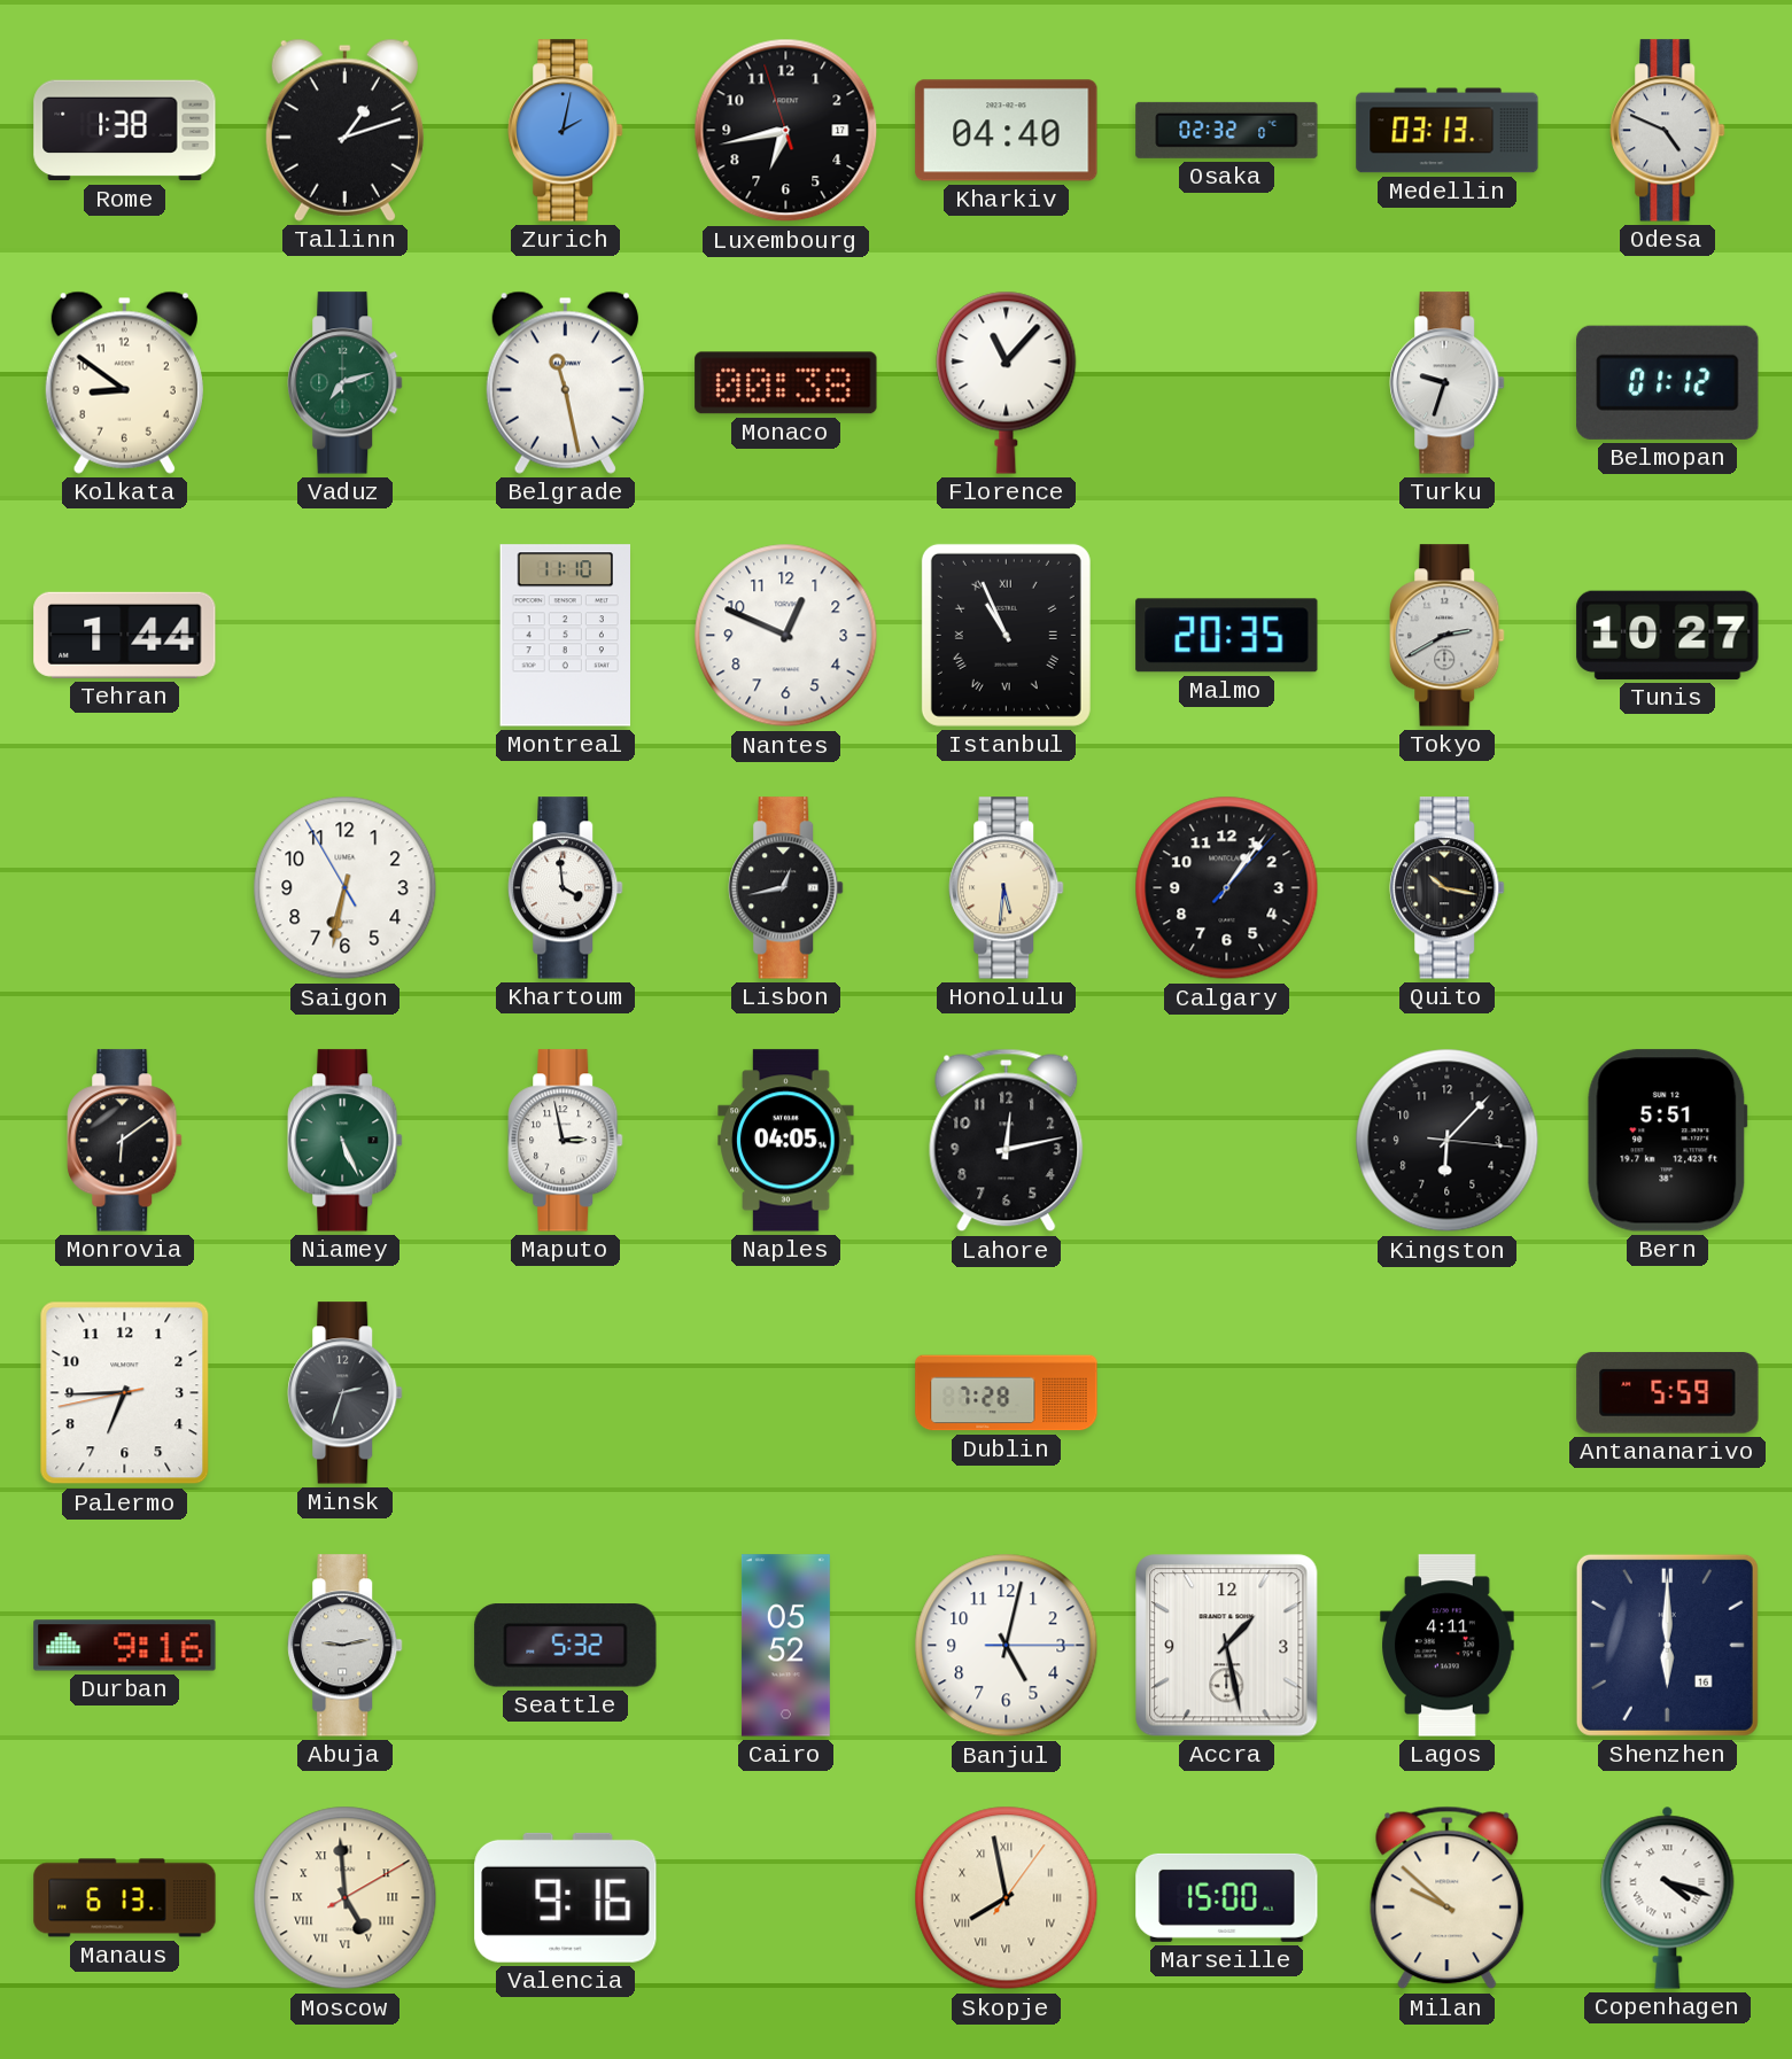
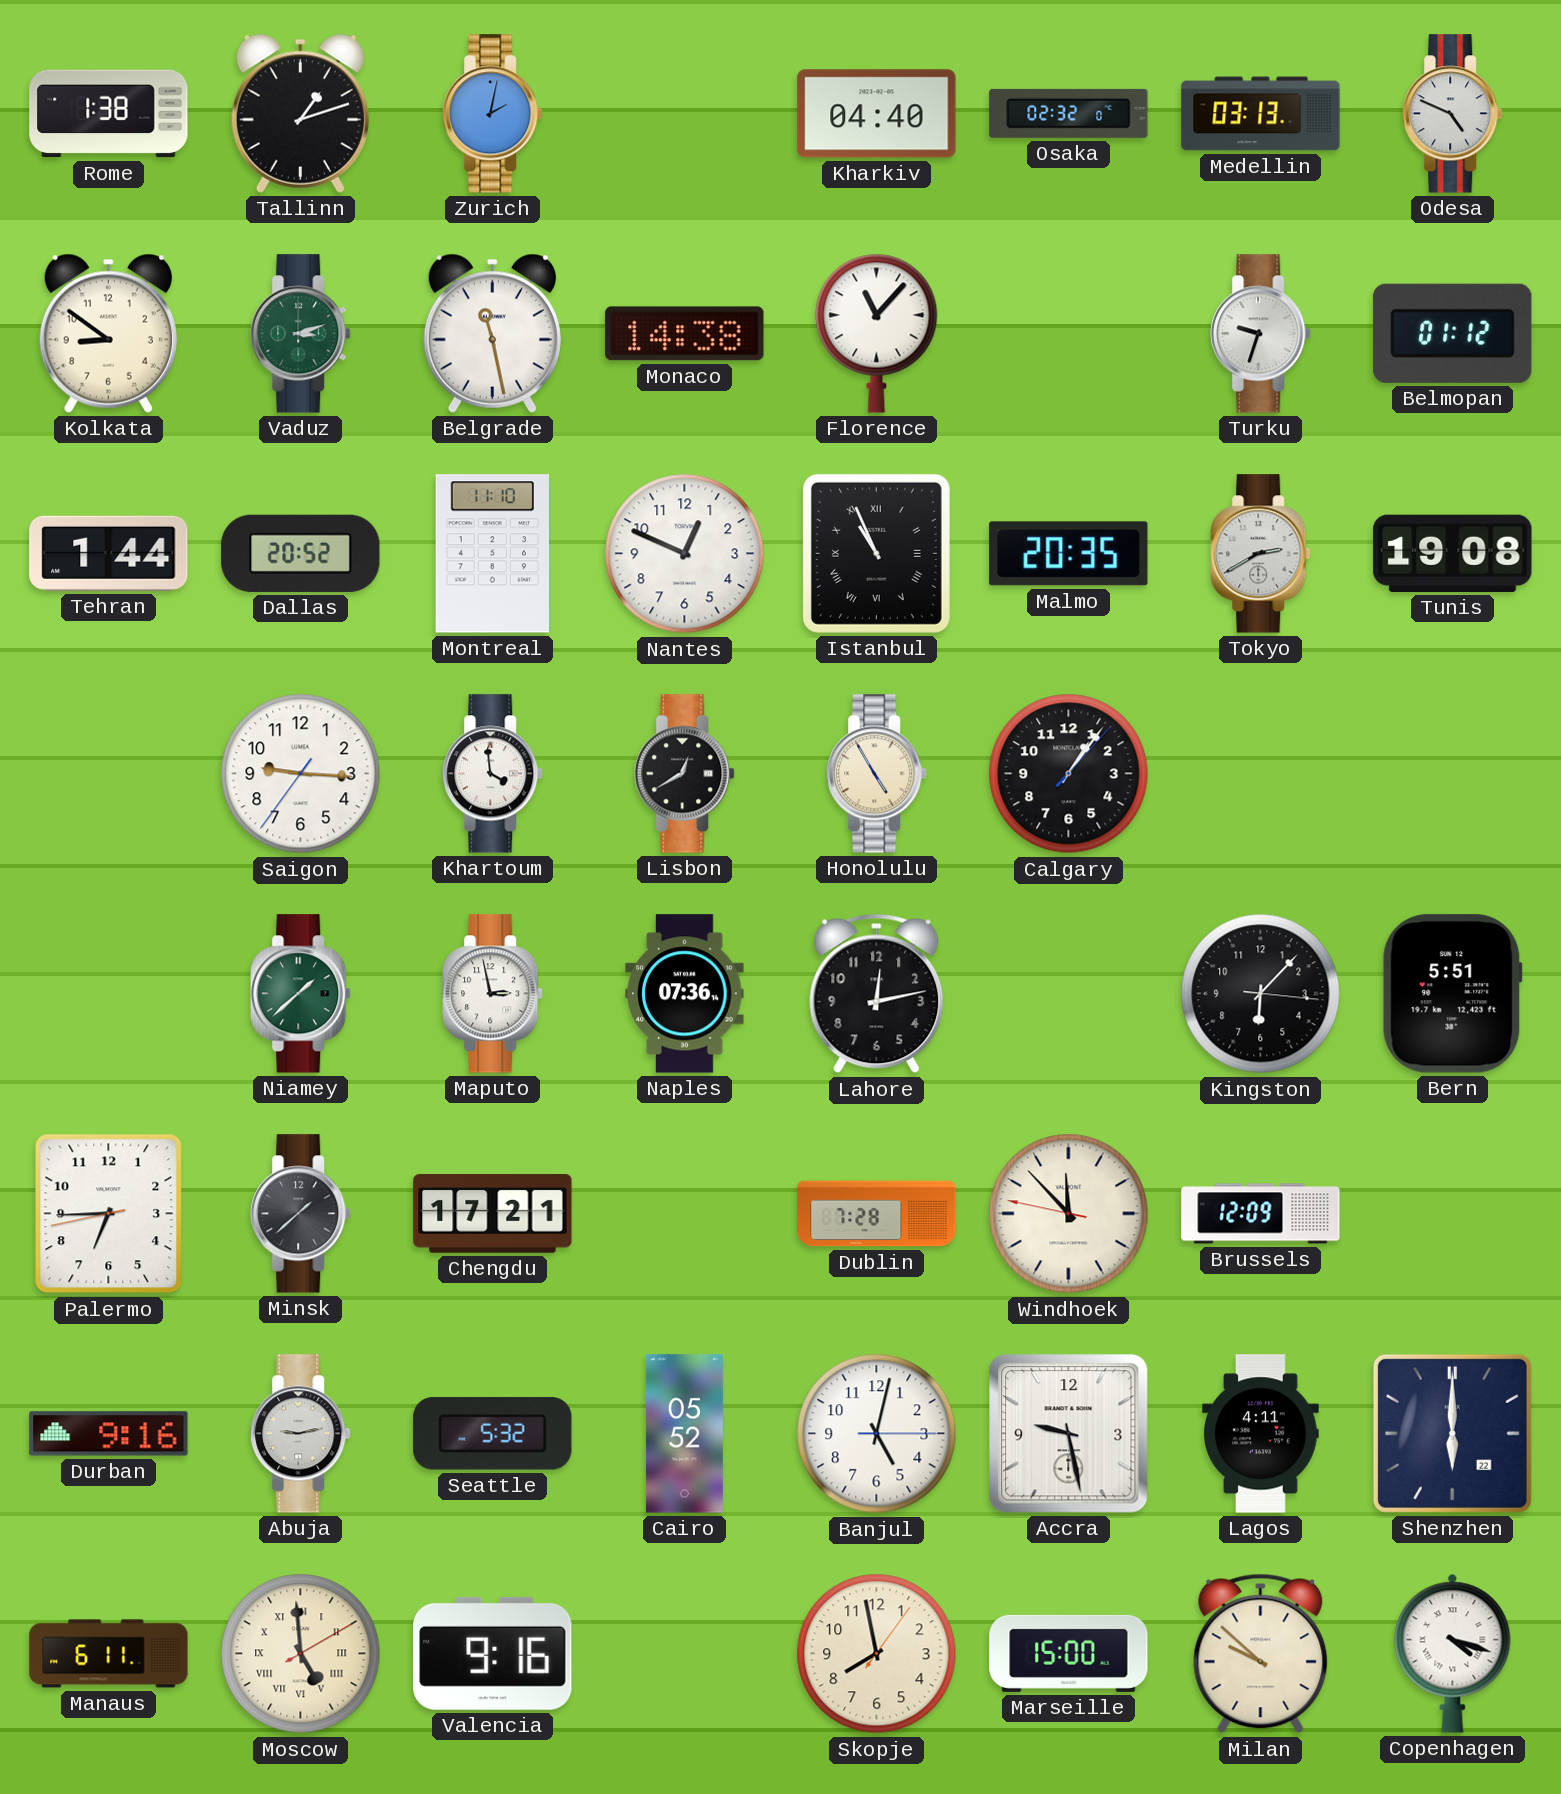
Luxembourg: 6:42 -> none
Vaduz: 7:12 -> 3:12
Monaco: 00:38 -> 14:38
Dallas: none -> 20:52
Tunis: 10:27 -> 19:08
Saigon: 6:31 -> 9:15
Lisbon: 12:43 -> 12:40
Honolulu: 5:31 -> 4:55
Quito: 10:17 -> none
Monrovia: 6:09 -> none
Niamey: 5:26 -> 1:38
Naples: 04:05 -> 07:36
Minsk: 2:33 -> 1:38
Chengdu: none -> 17:21
Windhoek: none -> 11:52
Brussels: none -> 12:09
Antananarivo: 5:59 -> none
Accra: 1:28 -> 9:28
Shenzhen date: 16 -> 22
Manaus: 6:13 -> 6:11
Skopje numerals: Roman -> Arabic
